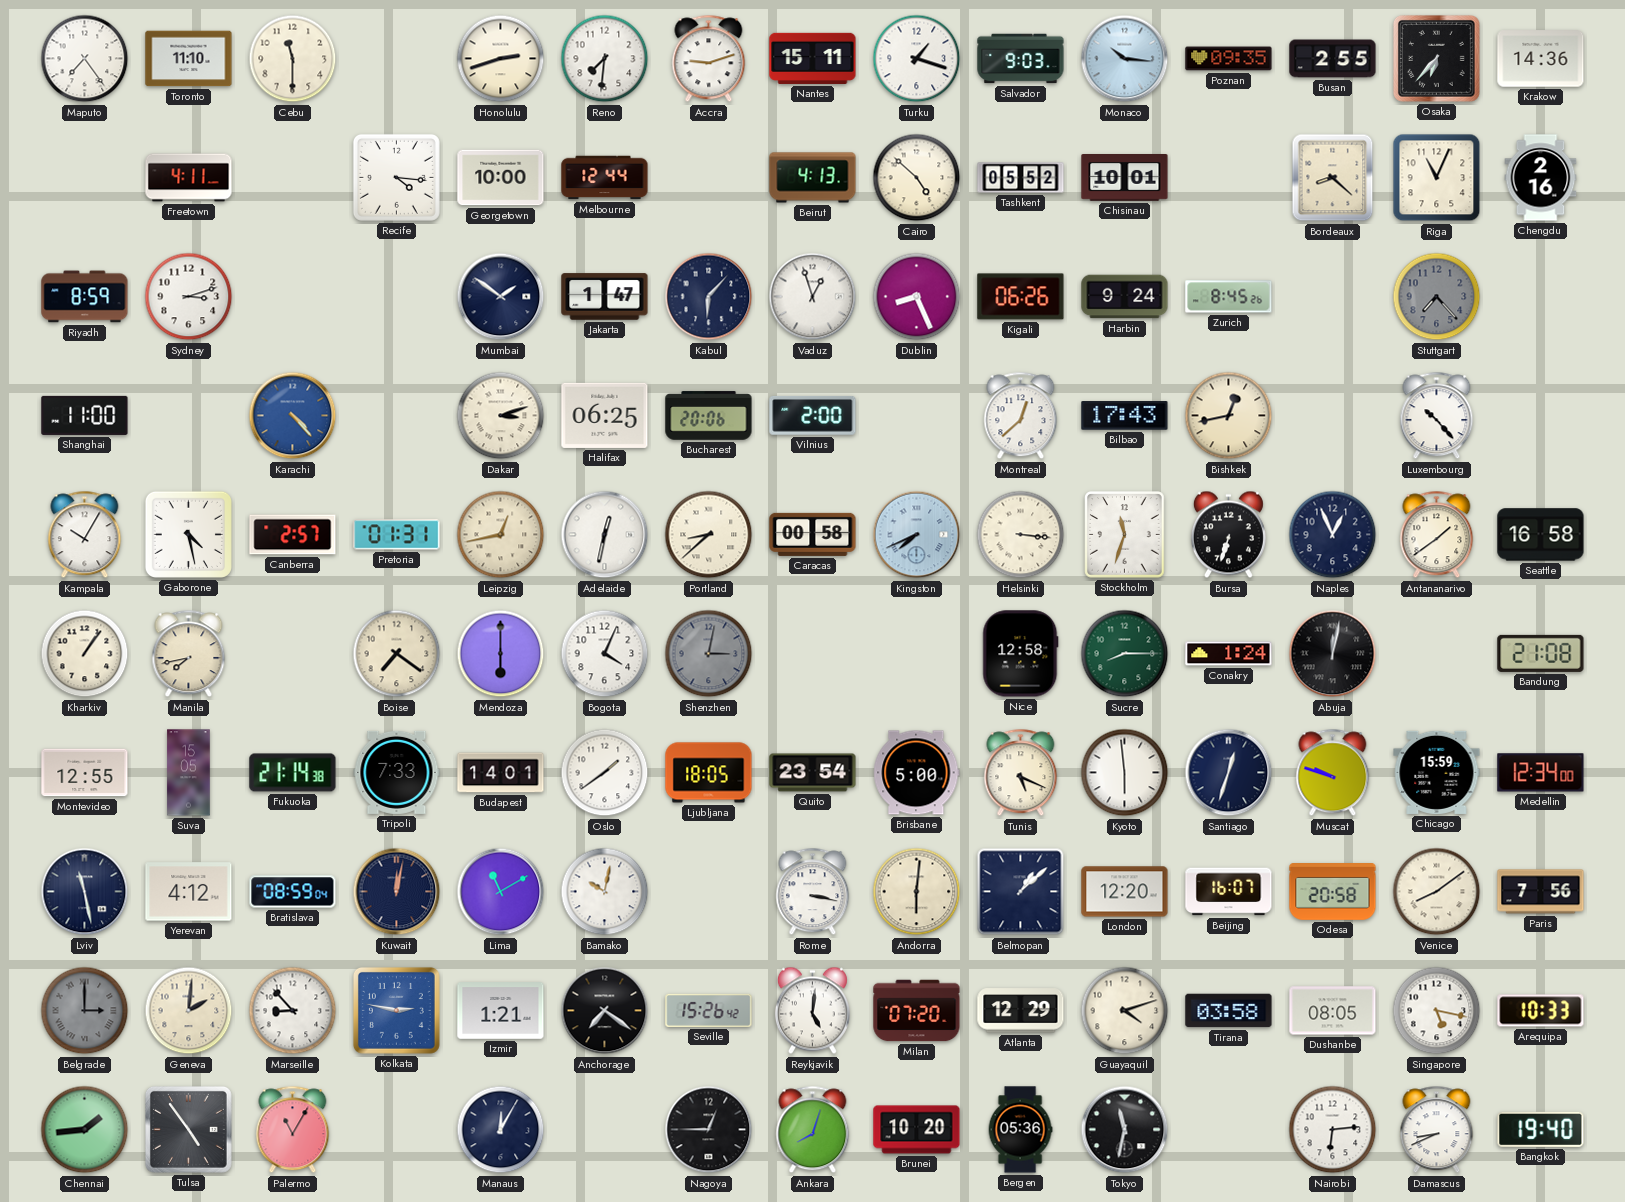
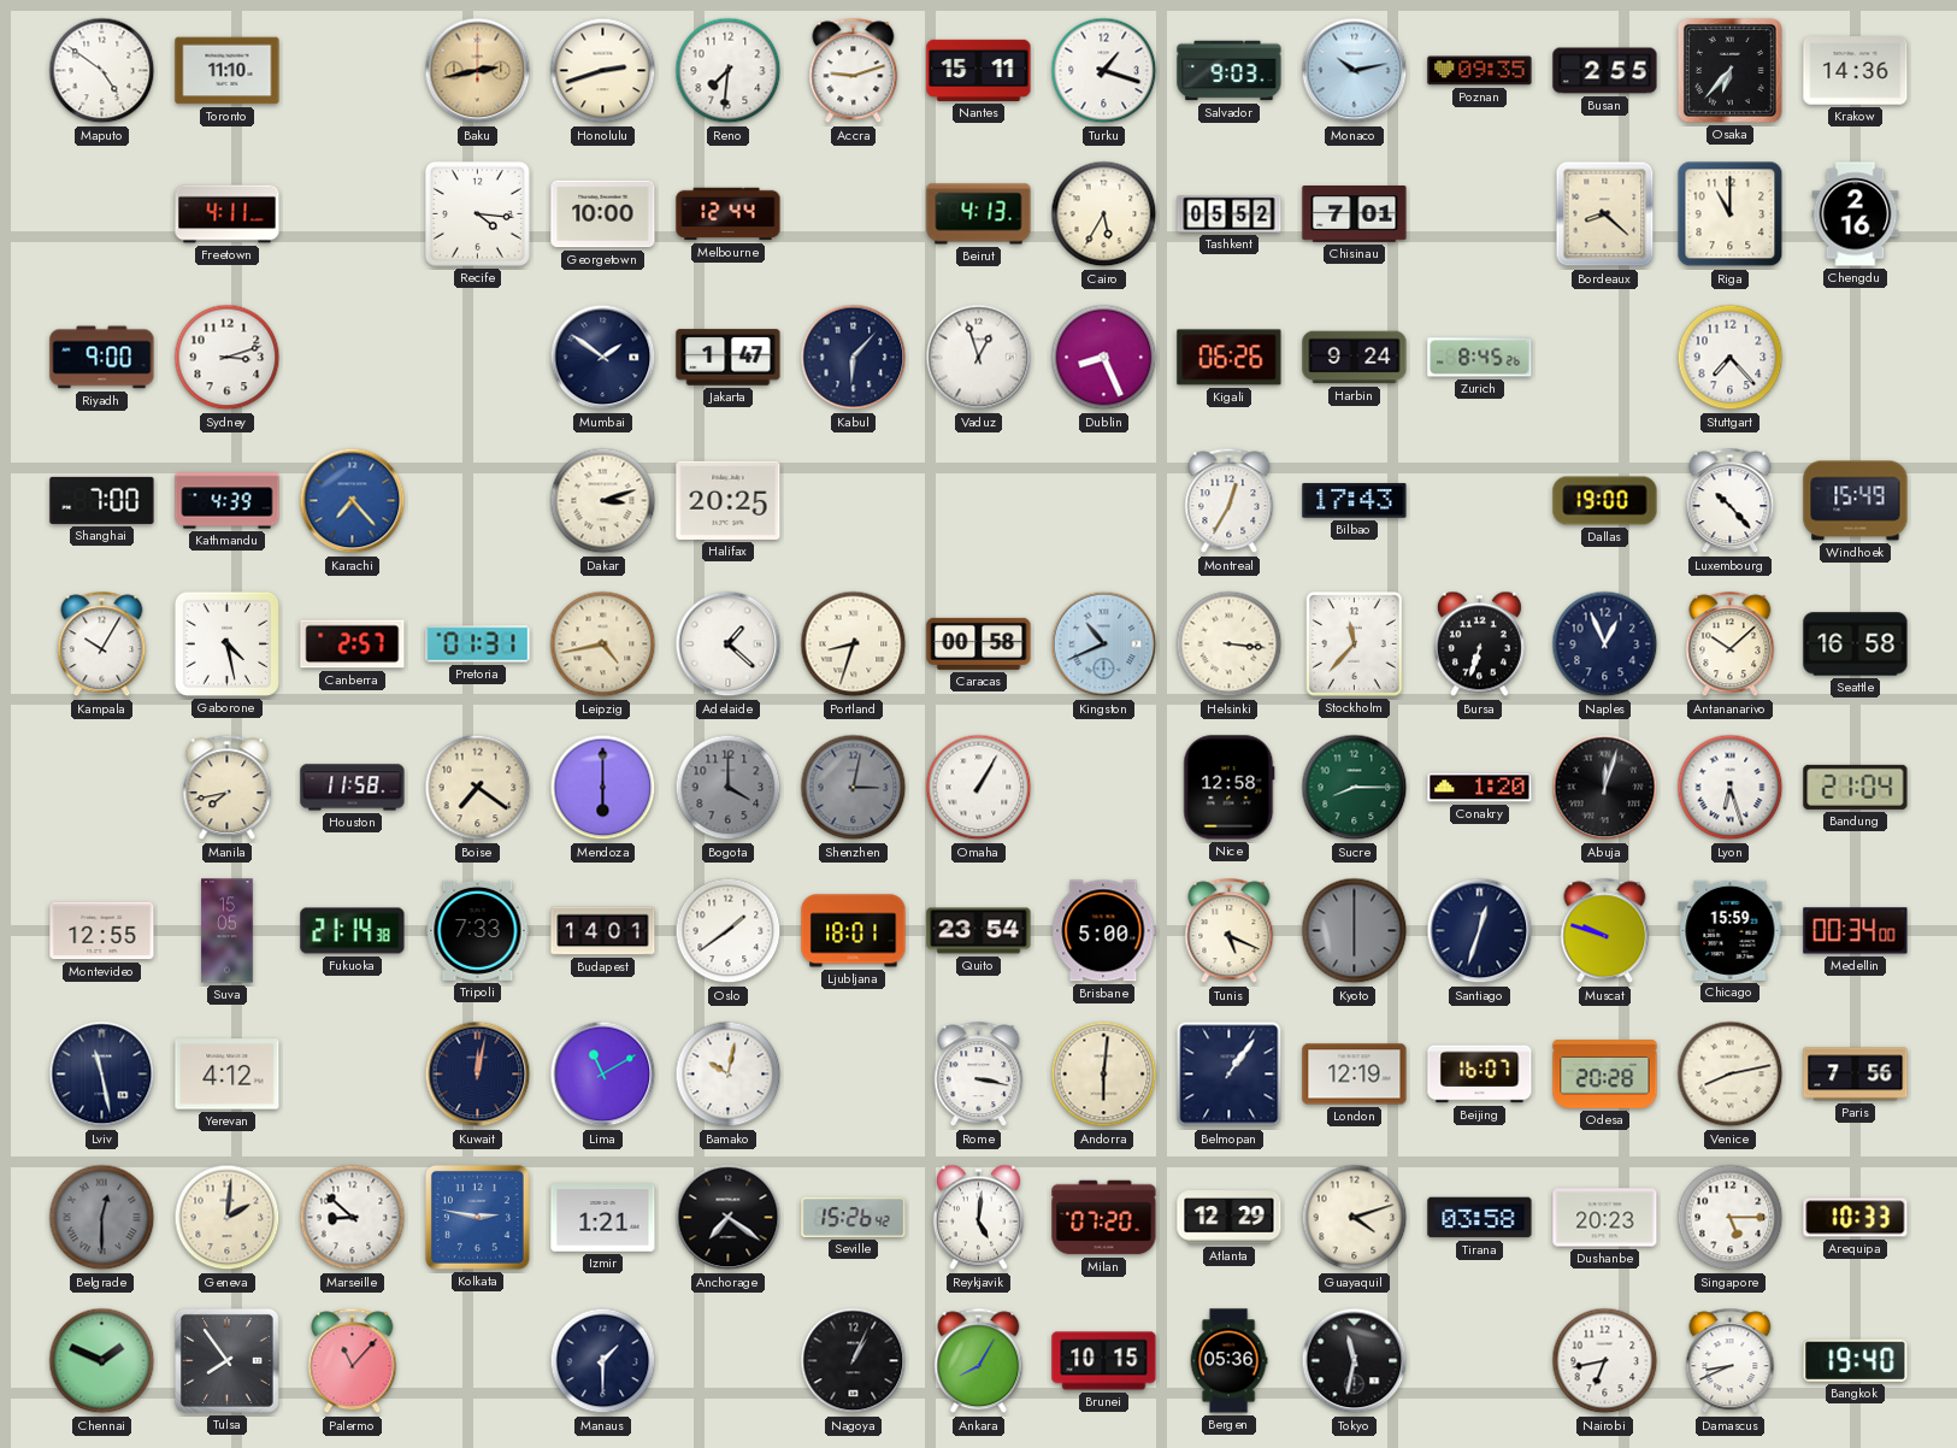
Maputo: 7:24 -> 4:51
Cebu: 11:30 -> none
Baku: none -> 2:43
Monaco: 10:16 -> 10:13
Cairo: 4:52 -> 5:35
Chisinau: 10:01 -> 7:01
Riga: 11:04 -> 11:00
Riyadh: 8:59 -> 9:00
Stuttgart dial: grey -> white
Shanghai: 11:00 -> 7:00
Kathmandu: none -> 4:39
Karachi: 4:23 -> 7:23
Halifax: 06:25 -> 20:25
Bucharest: 20:06 -> none
Vilnius: 2:00 -> none
Montreal: 12:38 -> 12:35
Bishkek: 12:43 -> none
Dallas: none -> 19:00
Windhoek: none -> 15:49
Leipzig: 12:43 -> 4:43
Adelaide: 12:32 -> 1:22
Portland: 8:38 -> 8:33
Kingston: 7:41 -> 10:41
Stockholm: 11:33 -> 11:37
Antananarivo: 1:39 -> 10:08
Kharkiv: 1:06 -> none
Houston: none -> 11:58
Bogota: 4:04 -> 4:00
Bogota dial: white -> grey
Omaha: none -> 1:05
Conakry: 1:24 -> 1:20
Abuja: 12:02 -> 12:03
Lyon: none -> 6:27
Bandung: 21:08 -> 21:04
Ljubljana: 18:05 -> 18:01
Kyoto: 5:59 -> 6:00
Kyoto dial: white -> grey
Medellin: 12:34 -> 00:34
Bratislava: 08:59 -> none
Belmopan: 1:08 -> 1:06
London: 12:20 -> 12:19
Odesa: 20:58 -> 20:28
Venice: 8:09 -> 8:13
Belgrade: 3:00 -> 12:30
Marseille: 8:53 -> 8:52
Dushanbe: 08:05 -> 20:23
Singapore: 5:17 -> 5:15
Chennai: 1:44 -> 1:49
Tulsa: 4:54 -> 7:54
Palermo: 11:05 -> 11:07
Manaus: 12:05 -> 1:30
Nagoya: 12:45 -> 1:04
Ankara: 8:03 -> 8:05
Brunei: 10:20 -> 10:15
Nairobi: 6:14 -> 6:43
